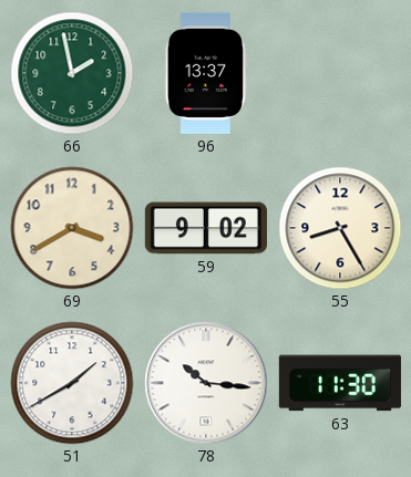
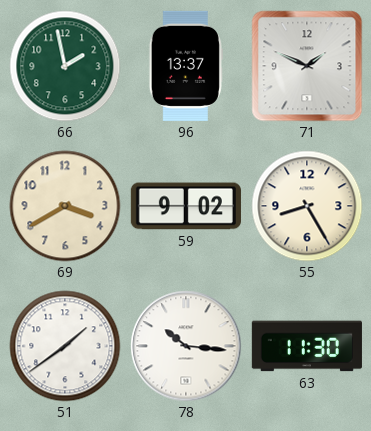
71: none -> 1:49
51: 1:40 -> 1:39
